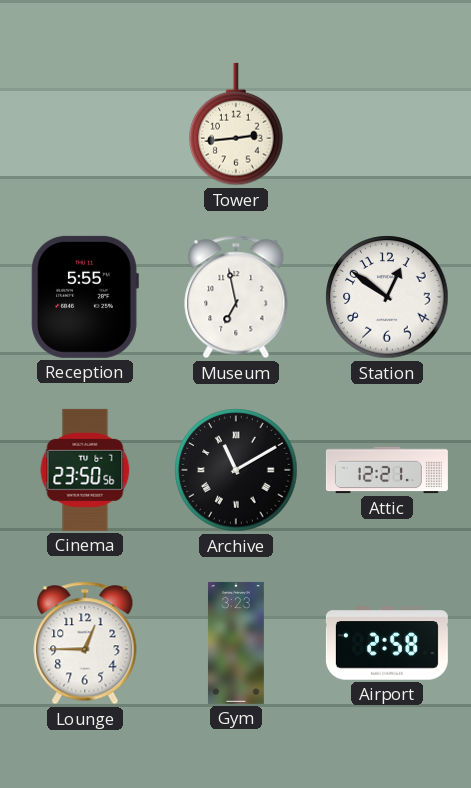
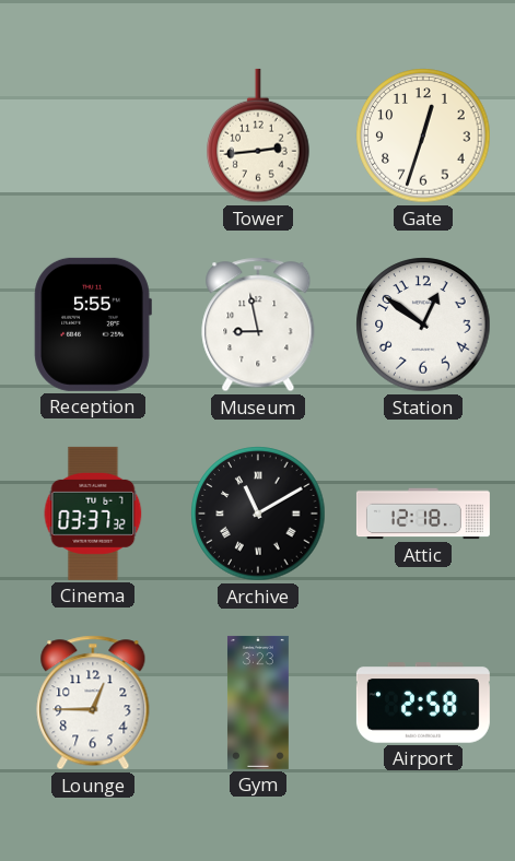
Gate: none -> 12:33
Museum: 6:58 -> 8:58
Cinema: 23:50 -> 03:37
Attic: 12:21 -> 12:18
